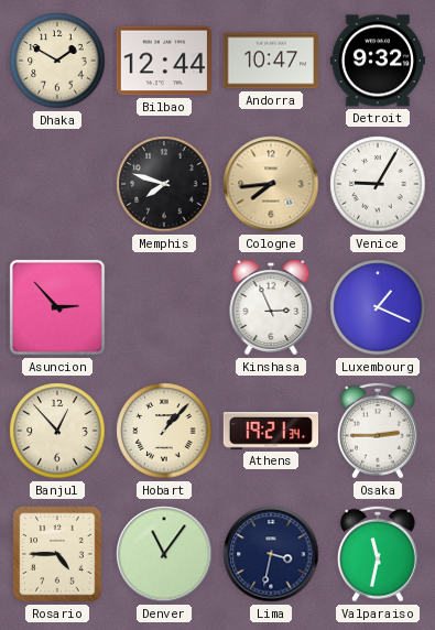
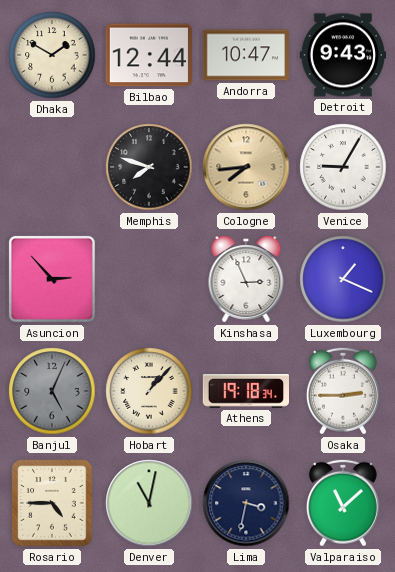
Detroit: 9:32 -> 9:43
Banjul: 12:53 -> 5:04
Banjul dial: cream -> grey
Athens: 19:21 -> 19:18
Denver: 11:06 -> 11:02
Valparaiso: 11:32 -> 11:08
